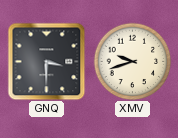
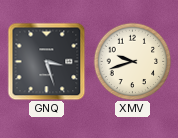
GNQ: 3:30 -> 3:27
